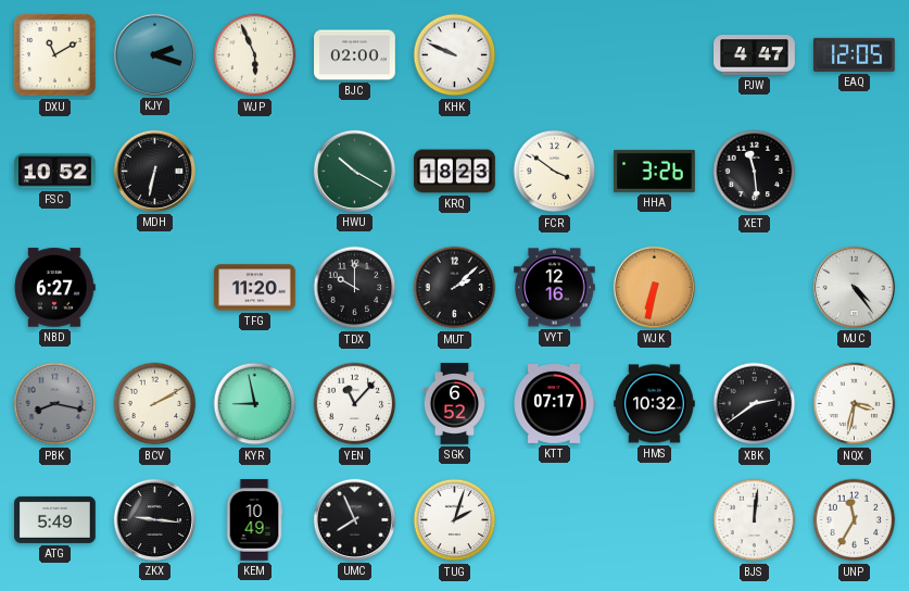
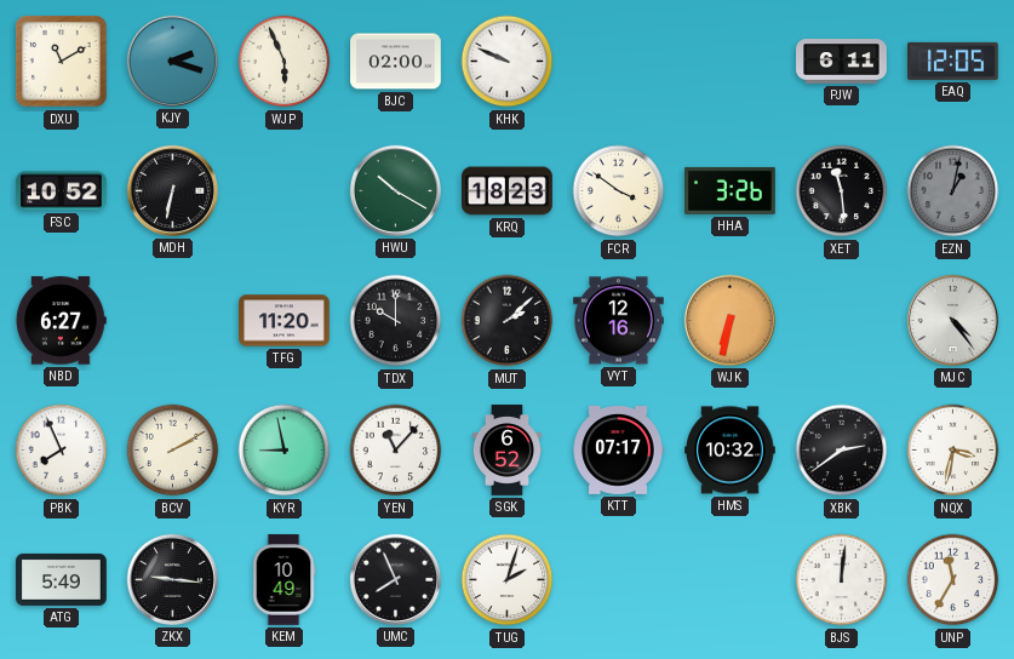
PJW: 4:47 -> 6:11
EZN: none -> 1:02
PBK: 8:17 -> 7:56
PBK dial: grey -> white
